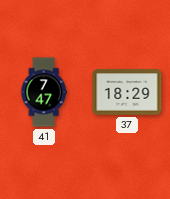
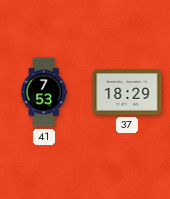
41: 7:47 -> 7:53
